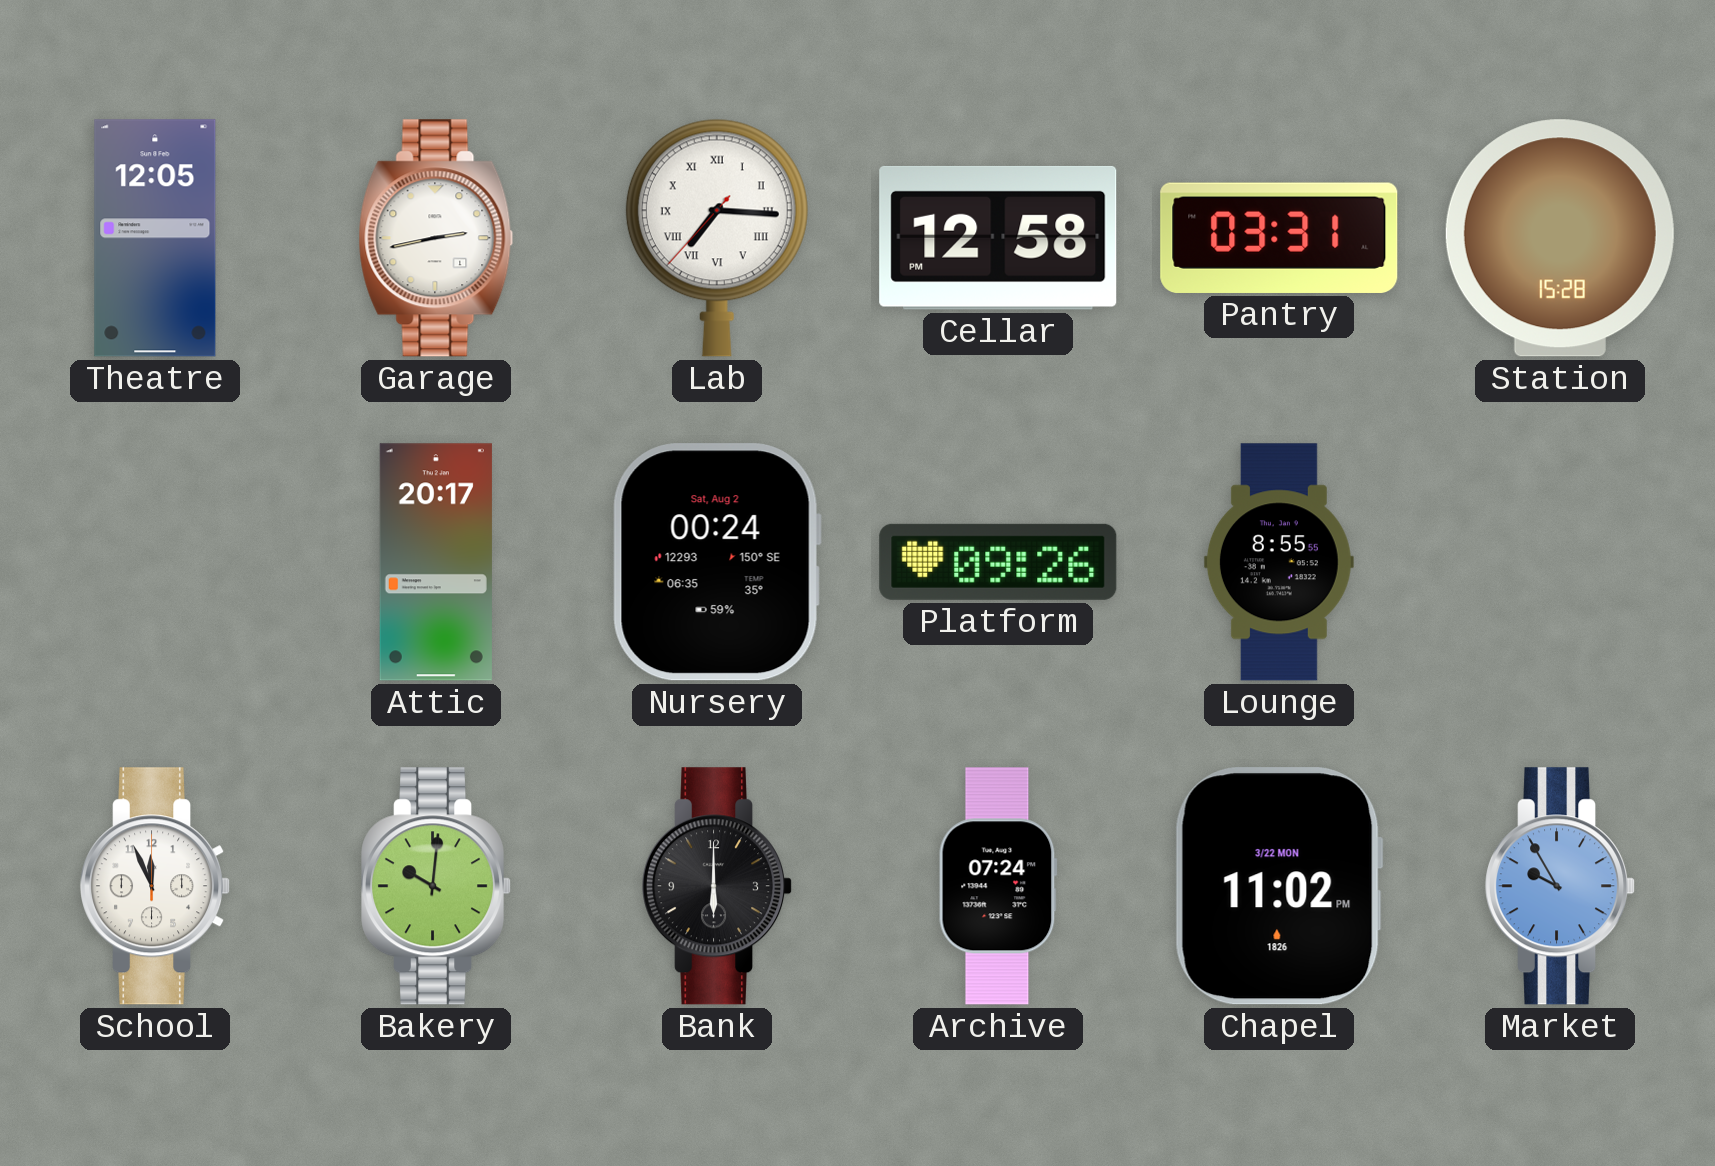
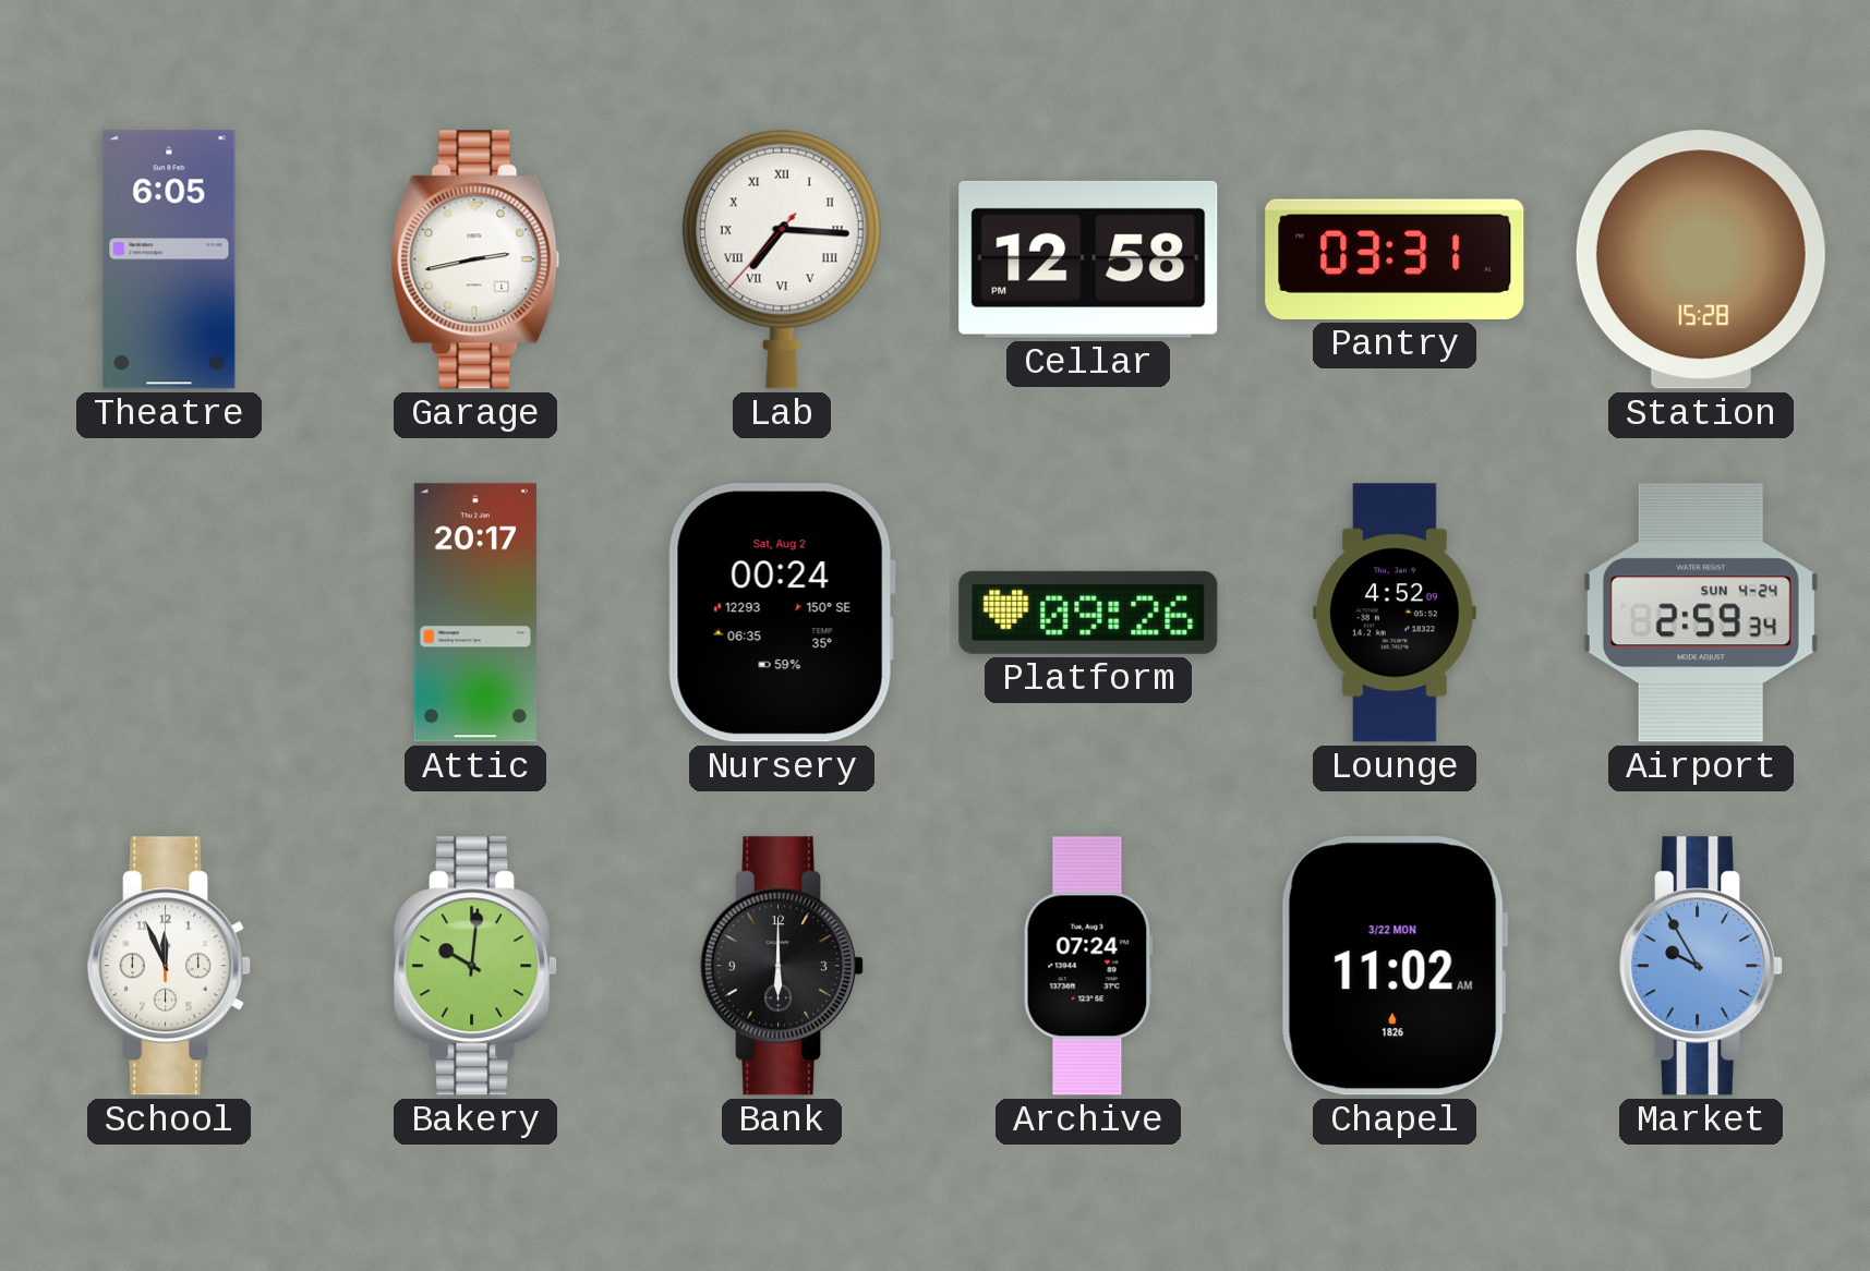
Theatre: 12:05 -> 6:05
Lounge: 8:55 -> 4:52
Airport: none -> 2:59
Chapel: 11:02 PM -> 11:02 AM
